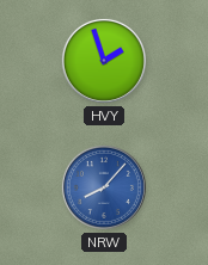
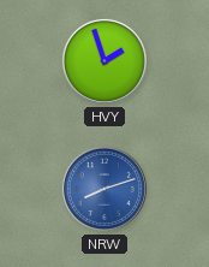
NRW: 8:07 -> 8:12
